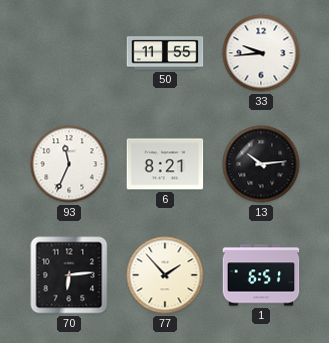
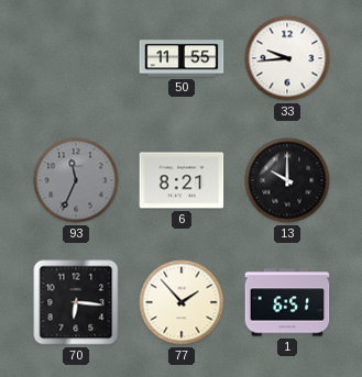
93 dial: white -> grey
13: 10:14 -> 10:00
70: 6:14 -> 6:16
